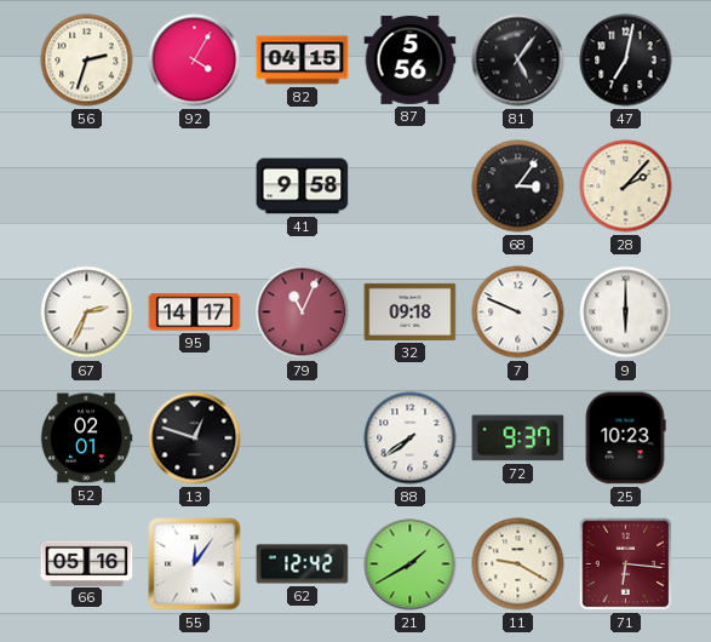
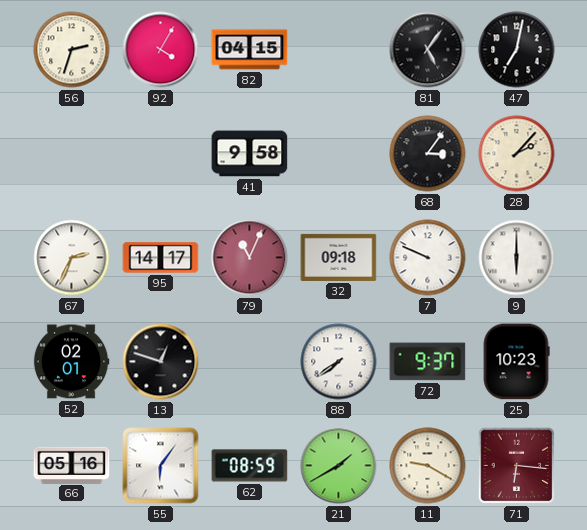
87: 5:56 -> none
55: 12:06 -> 6:06
62: 12:42 -> 08:59
